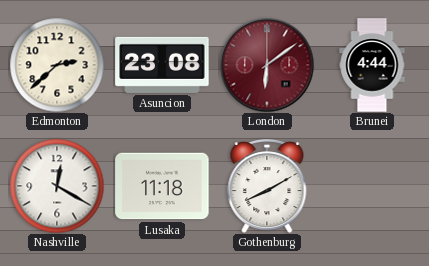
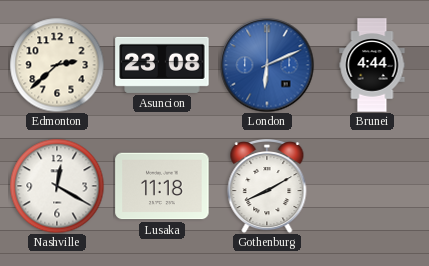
London: 6:09 -> 6:11
London dial: burgundy -> blue
